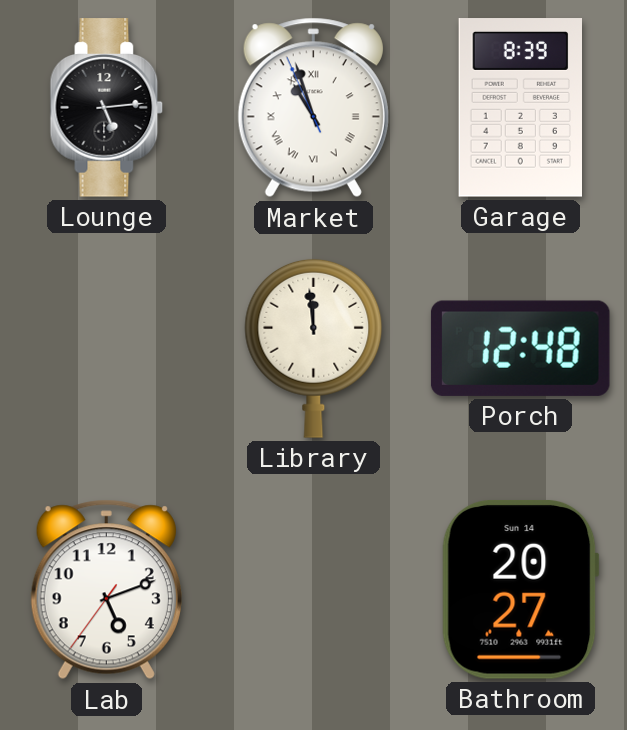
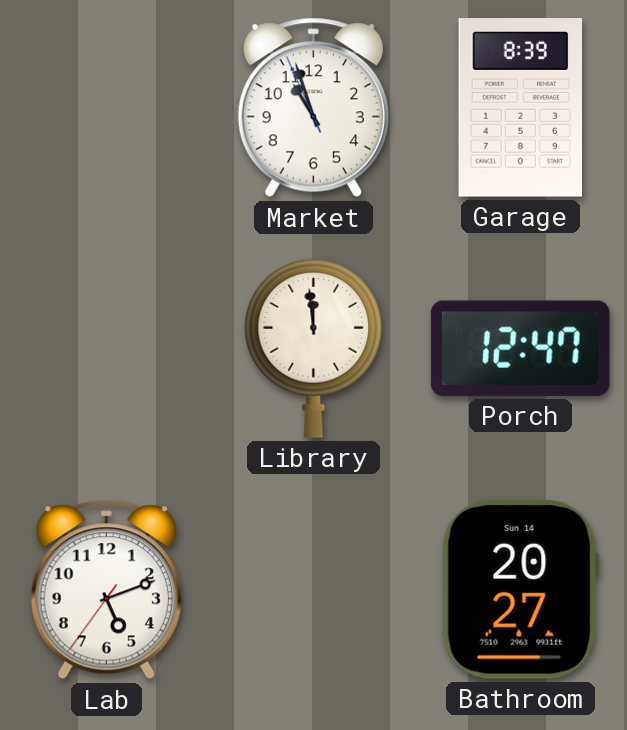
Lounge: 5:14 -> none
Market numerals: Roman -> Arabic
Porch: 12:48 -> 12:47
